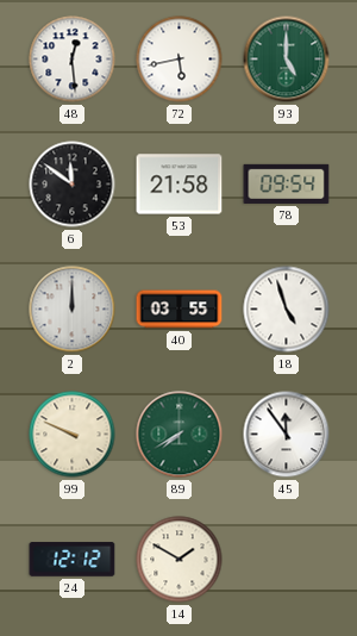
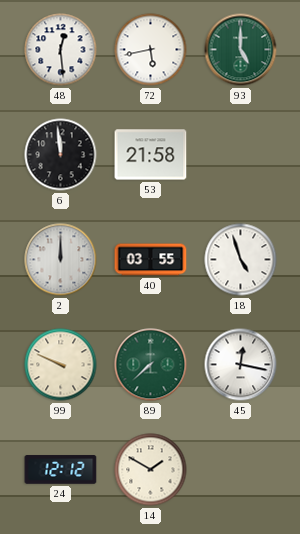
6: 11:51 -> 11:59
78: 09:54 -> none
89: 7:40 -> 7:38
45: 11:54 -> 12:17
